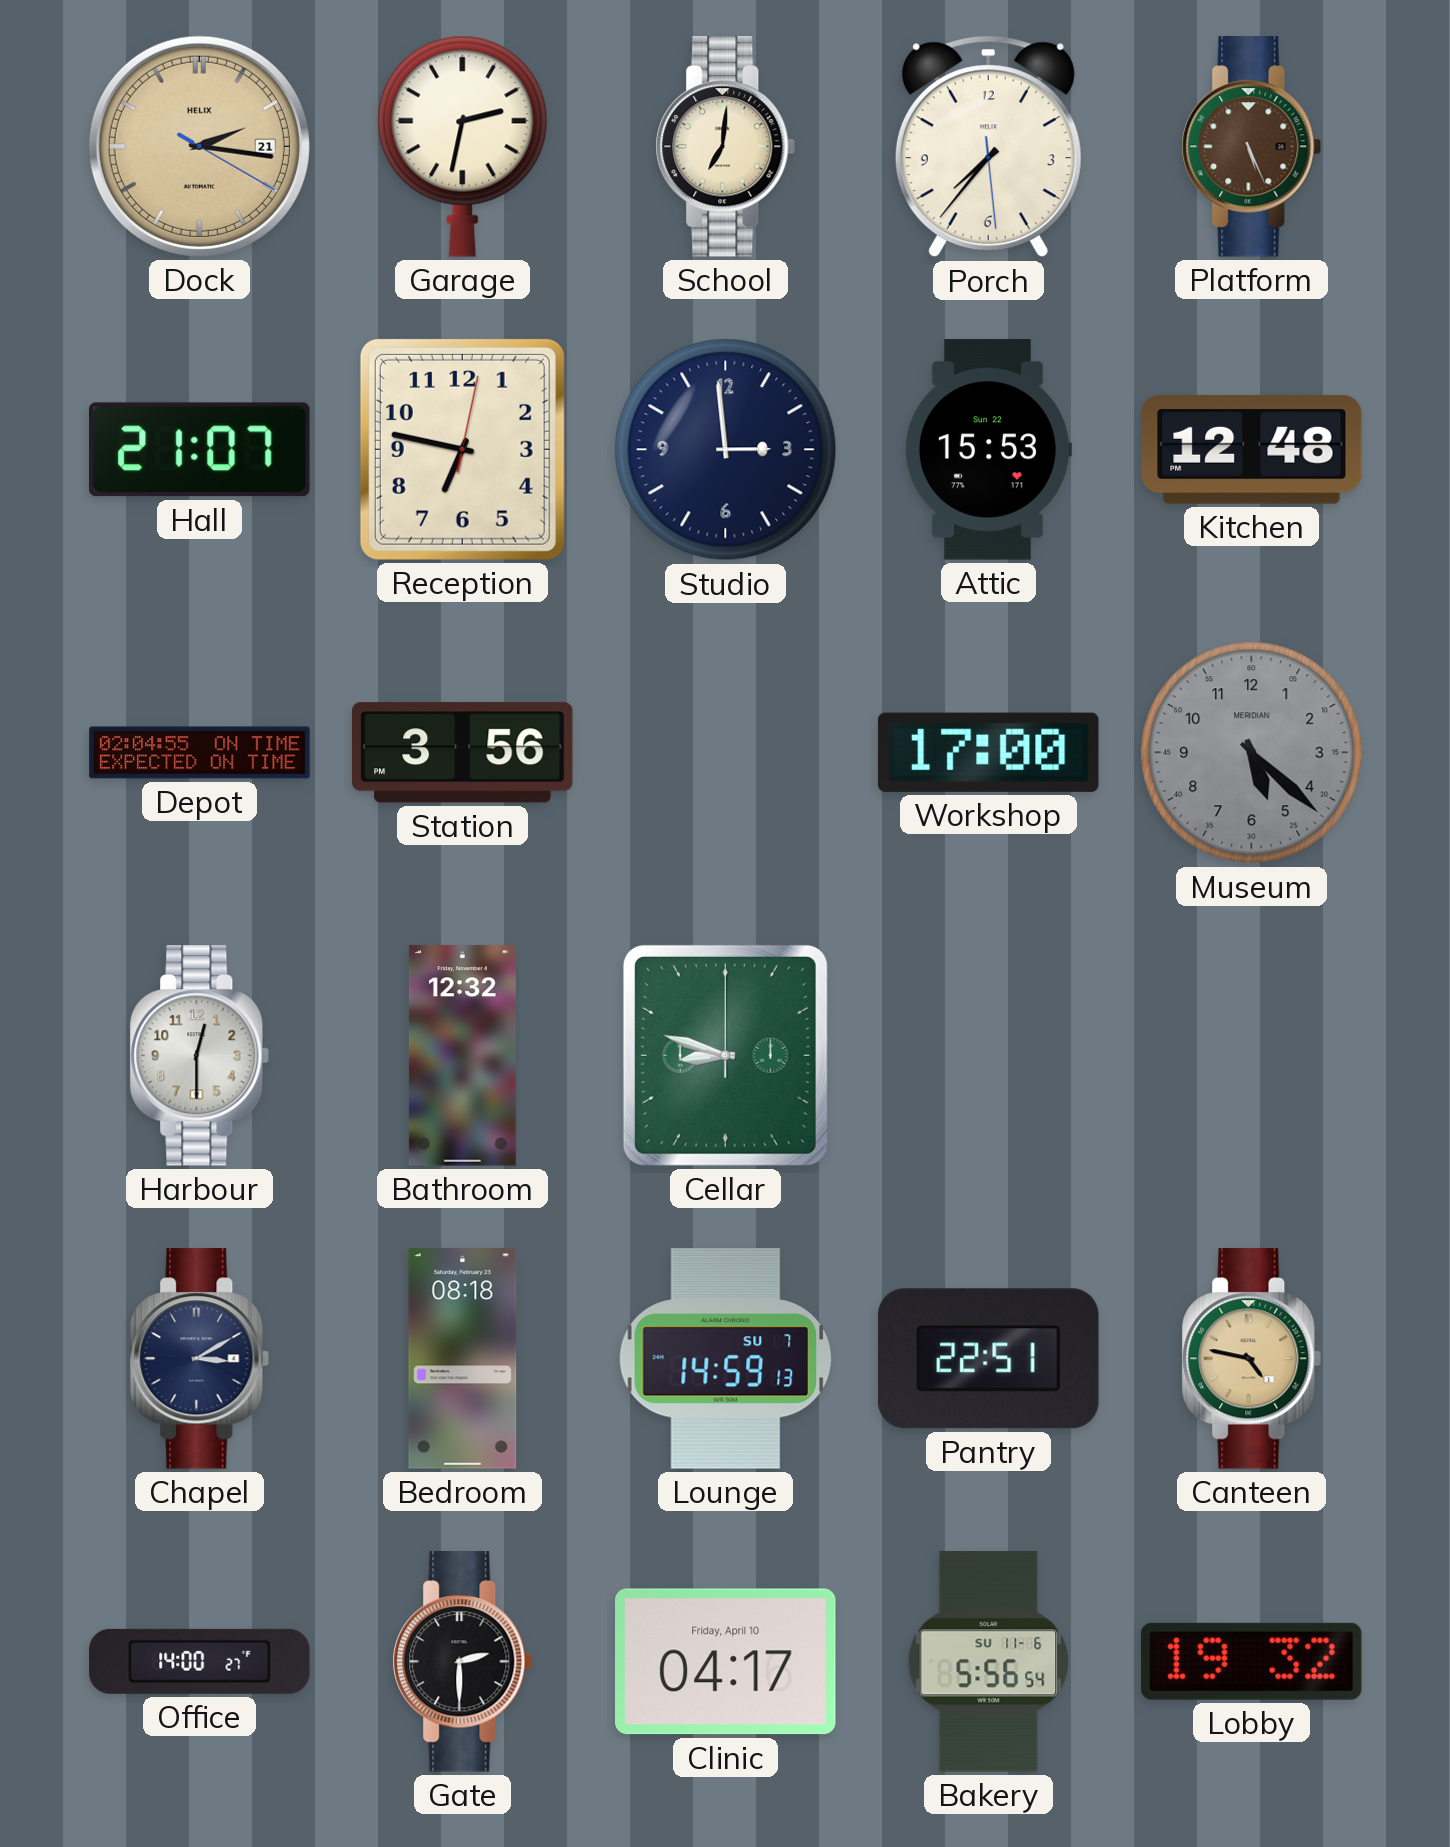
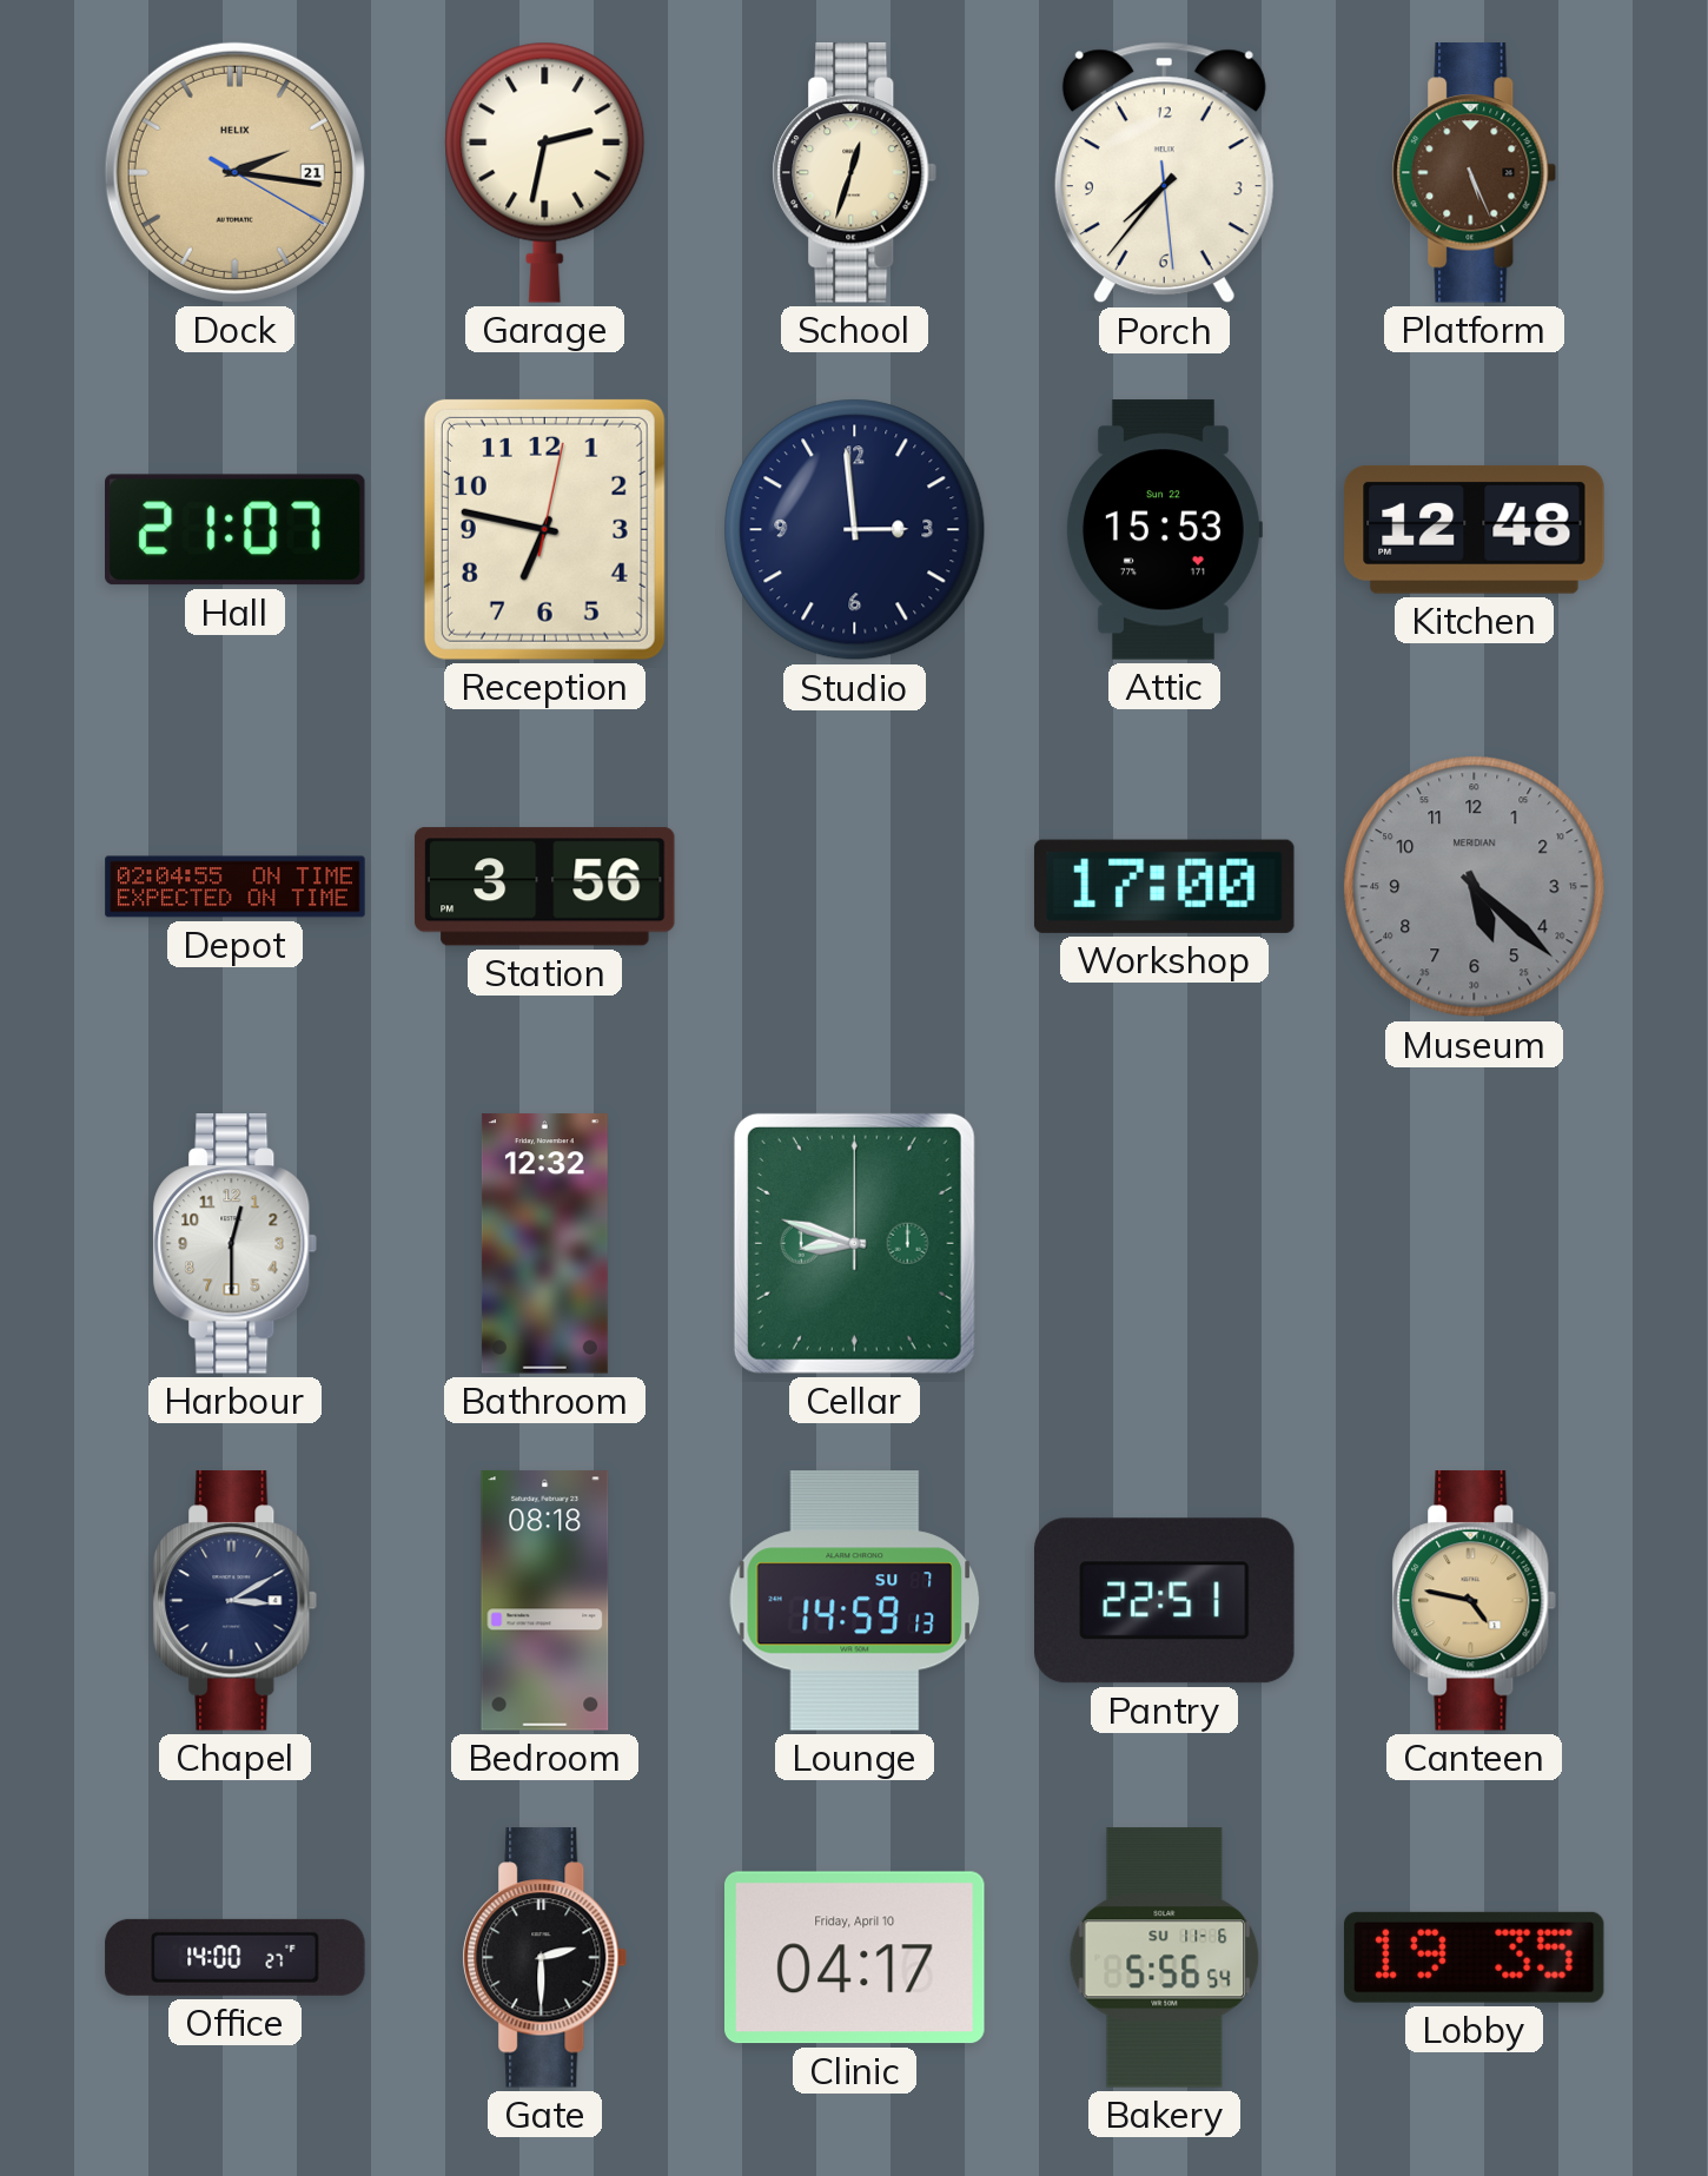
School: 7:01 -> 12:33
Lobby: 19:32 -> 19:35
